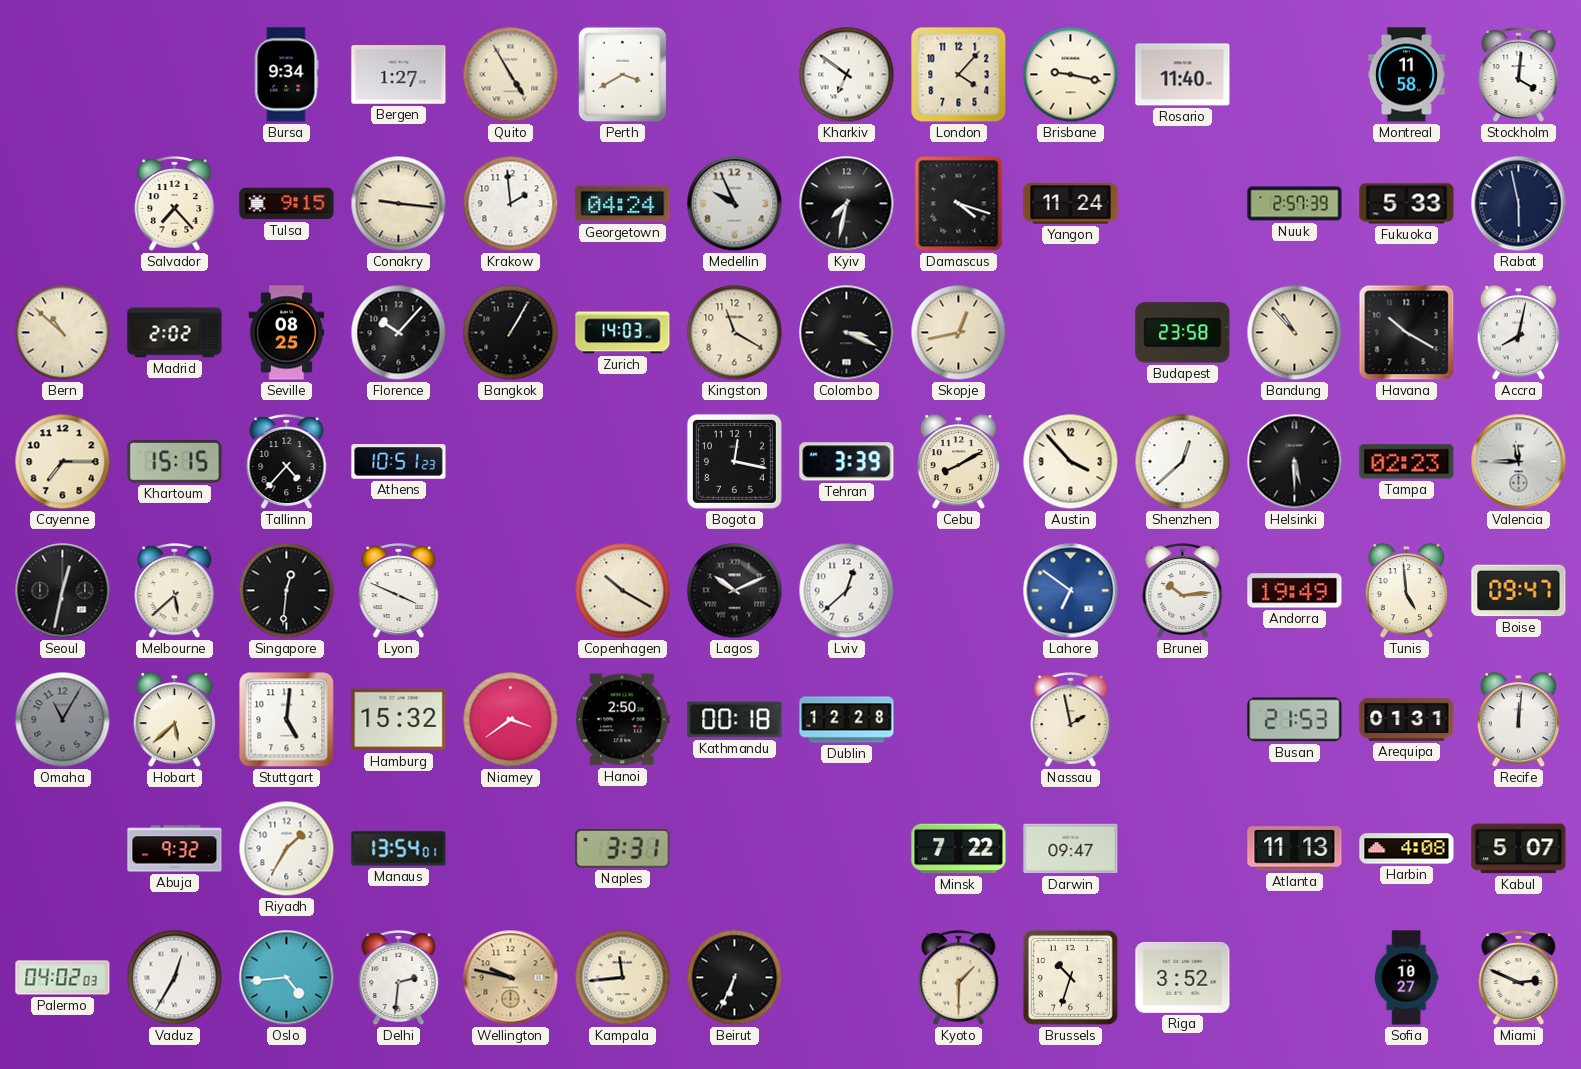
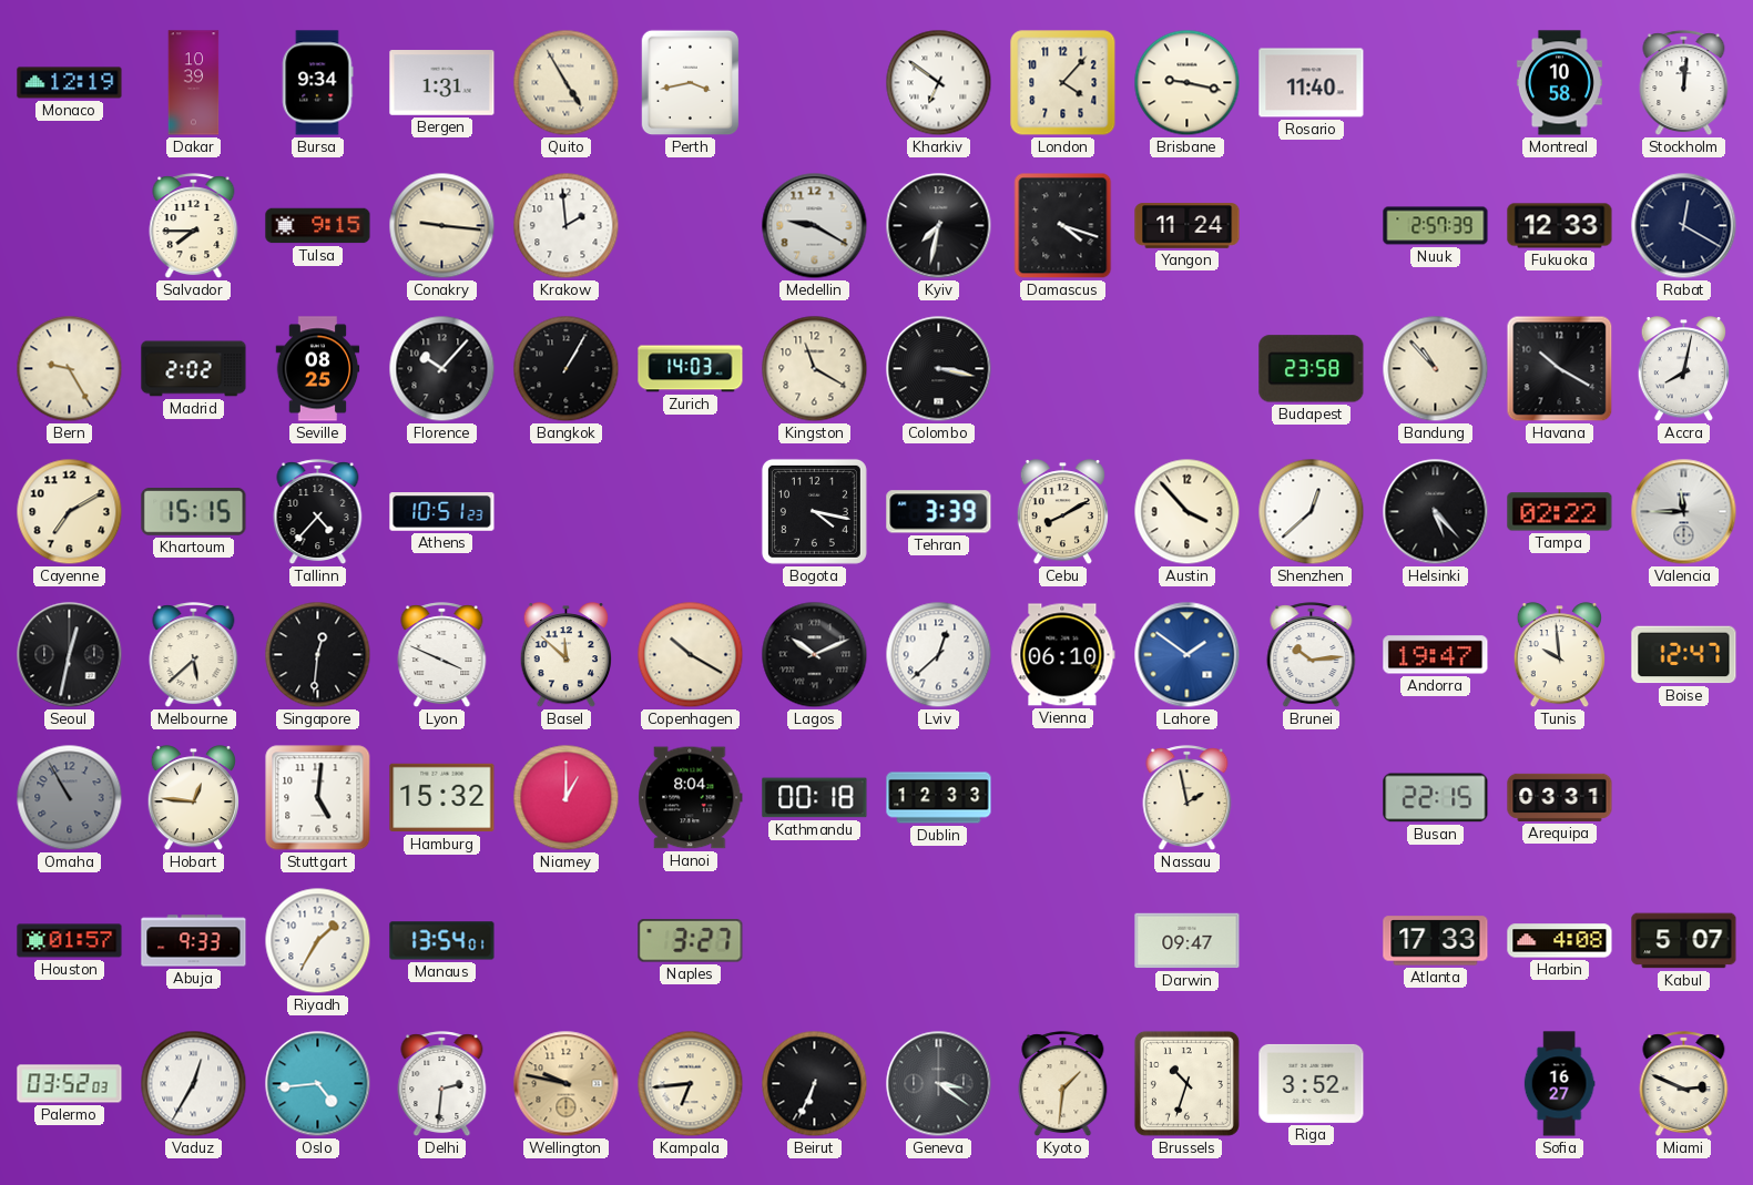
Monaco: none -> 12:19
Dakar: none -> 10:39
Bergen: 1:27 -> 1:31
Perth: 3:40 -> 3:43
Montreal: 11:58 -> 10:58
Stockholm: 4:01 -> 12:01
Salvador: 7:23 -> 7:45
Georgetown: 04:24 -> none
Medellin: 9:56 -> 9:20
Fukuoka: 5:33 -> 12:33
Rabat: 5:58 -> 12:20
Bern: 10:52 -> 9:25
Colombo: 3:19 -> 3:17
Skopje: 12:43 -> none
Cayenne: 7:15 -> 7:10
Bogota: 12:17 -> 4:17
Helsinki: 5:30 -> 5:23
Tampa: 02:23 -> 02:22
Basel: none -> 11:52
Vienna: none -> 06:10
Lahore: 6:51 -> 1:51
Andorra: 19:49 -> 19:47
Tunis: 4:59 -> 9:59
Boise: 09:47 -> 12:47
Omaha: 11:05 -> 10:55
Hobart: 5:38 -> 12:46
Niamey: 3:39 -> 1:00
Hanoi: 2:50 -> 8:04
Dublin: 12:28 -> 12:33
Busan: 21:53 -> 22:15
Arequipa: 01:31 -> 03:31
Recife: 12:01 -> none
Houston: none -> 01:57
Abuja: 9:32 -> 9:33
Naples: 3:31 -> 3:27
Minsk: 7:22 -> none
Atlanta: 11:13 -> 17:33
Palermo: 04:02 -> 03:52
Kampala: 11:44 -> 6:44
Geneva: none -> 3:21
Kyoto: 1:30 -> 1:31
Sofia: 10:27 -> 16:27
